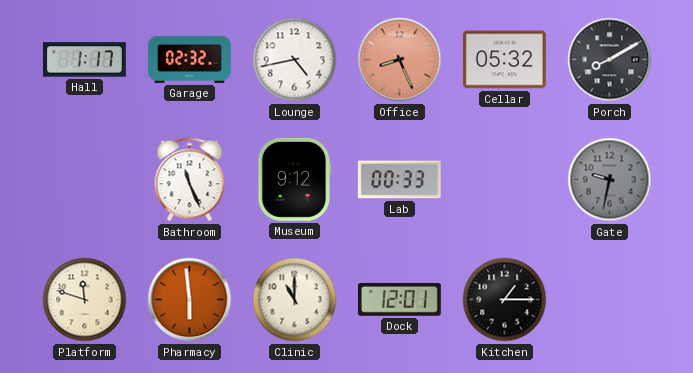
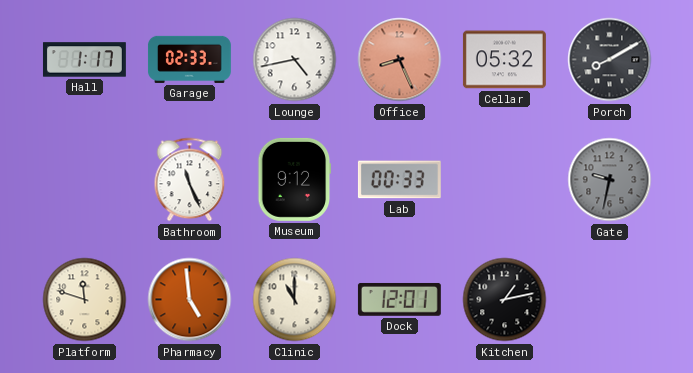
Garage: 02:32 -> 02:33
Pharmacy: 5:59 -> 4:59
Kitchen: 1:15 -> 1:13
